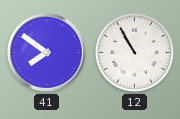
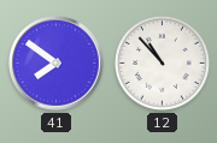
12: 10:55 -> 10:53
